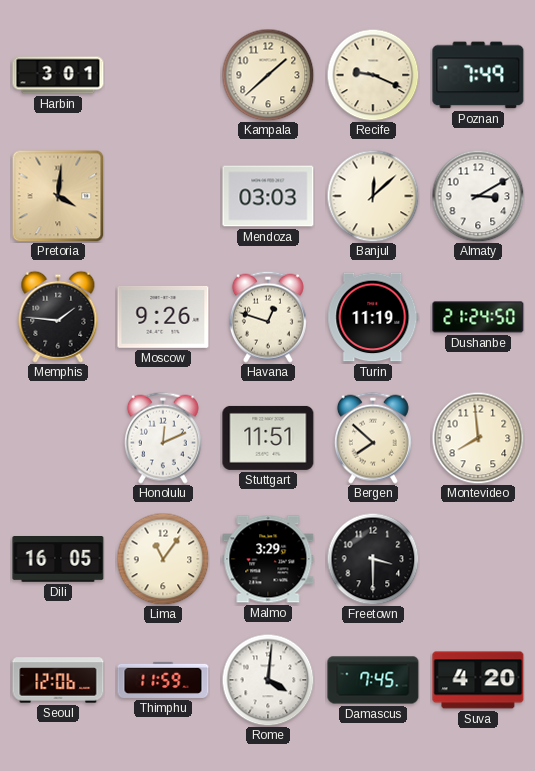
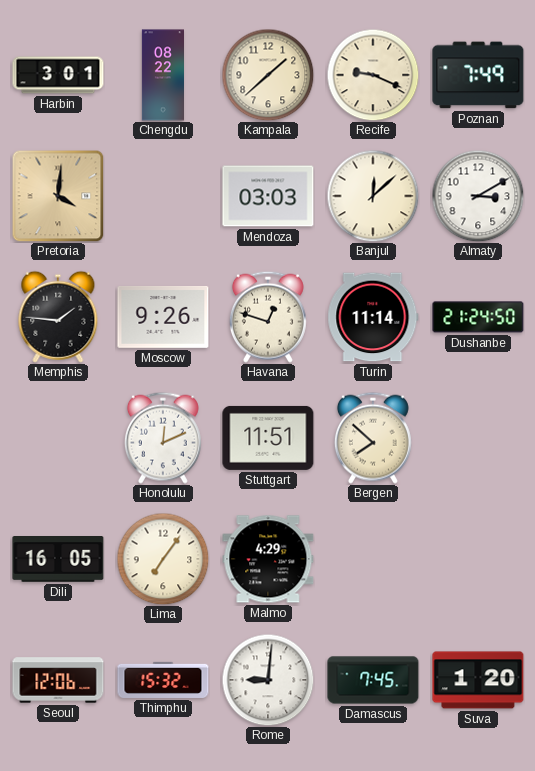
Chengdu: none -> 08:22
Turin: 11:19 -> 11:14
Montevideo: 7:59 -> none
Lima: 11:06 -> 7:06
Malmo: 3:29 -> 4:29
Freetown: 3:30 -> none
Thimphu: 11:59 -> 15:32
Rome: 4:01 -> 9:01
Suva: 4:20 -> 1:20
